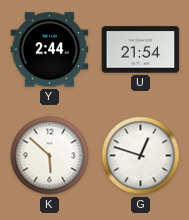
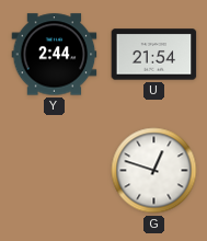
K: 5:52 -> none
